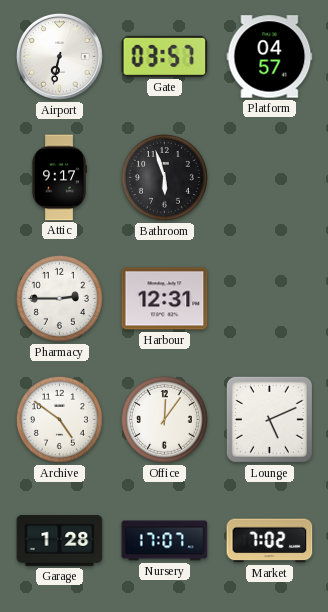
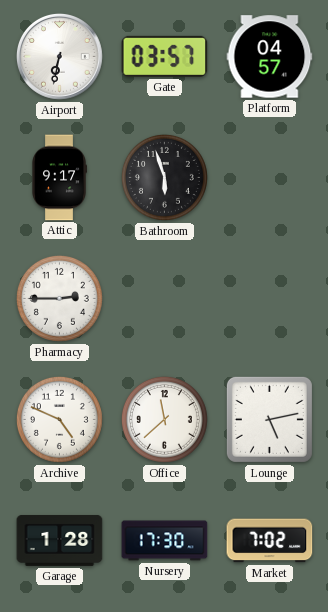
Harbour: 12:31 -> none
Archive: 4:51 -> 4:49
Office: 12:06 -> 11:38
Lounge: 5:11 -> 5:13
Nursery: 17:07 -> 17:30
